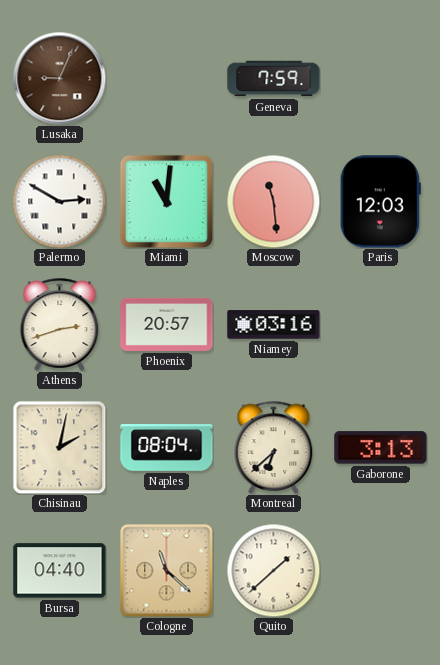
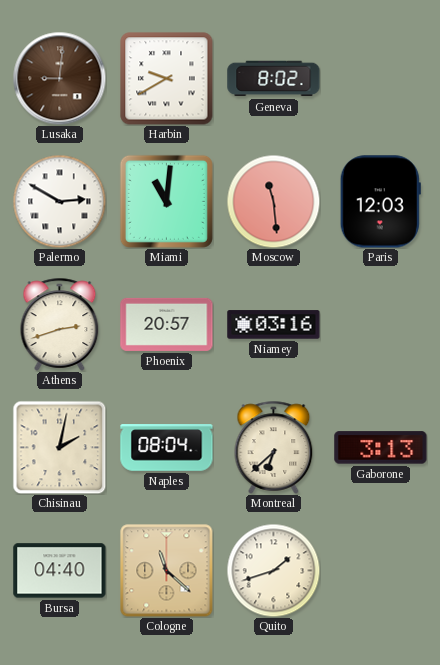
Lusaka: 9:04 -> 9:01
Harbin: none -> 9:40
Geneva: 7:59 -> 8:02
Quito: 1:38 -> 1:42
